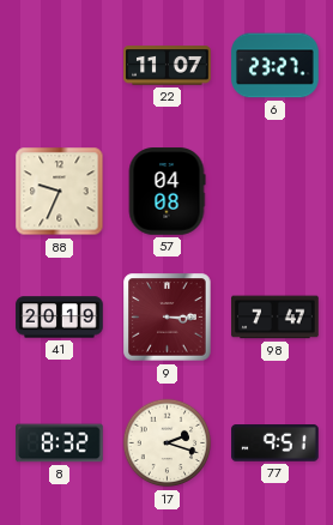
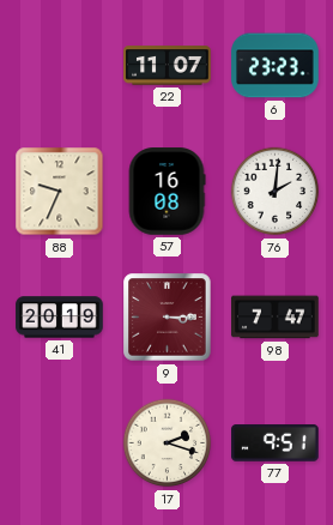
6: 23:27 -> 23:23
57: 04:08 -> 16:08
76: none -> 2:01
8: 8:32 -> none
